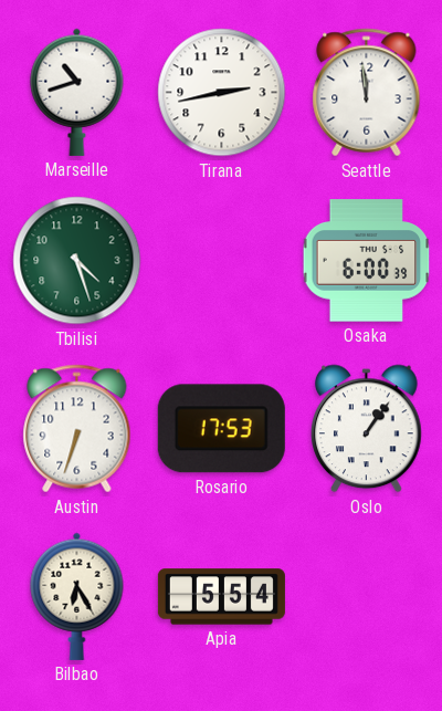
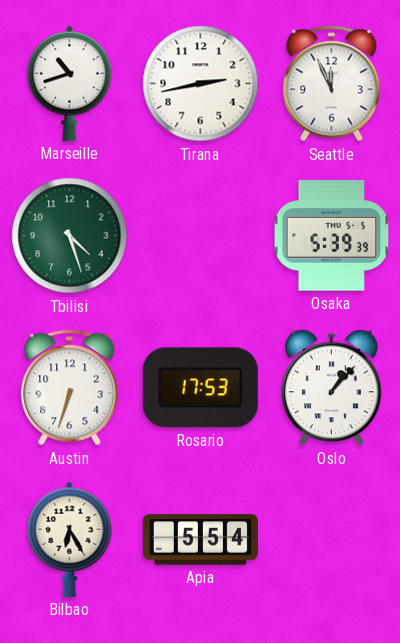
Seattle: 11:59 -> 11:56
Osaka: 6:00 -> 5:39
Oslo: 1:06 -> 1:07
